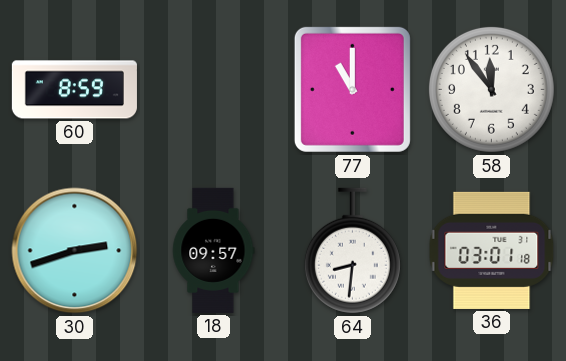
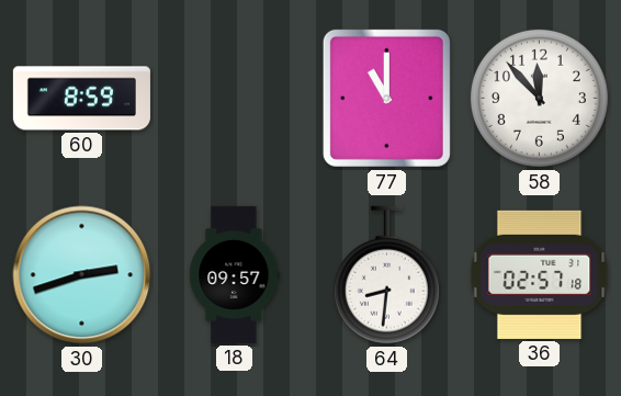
58: 11:54 -> 11:53
36: 03:01 -> 02:57
